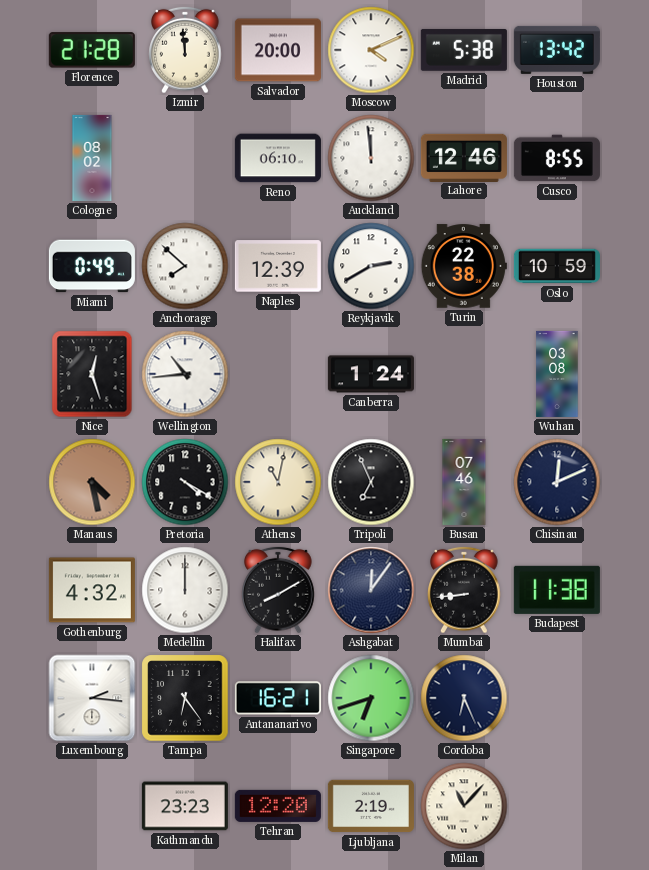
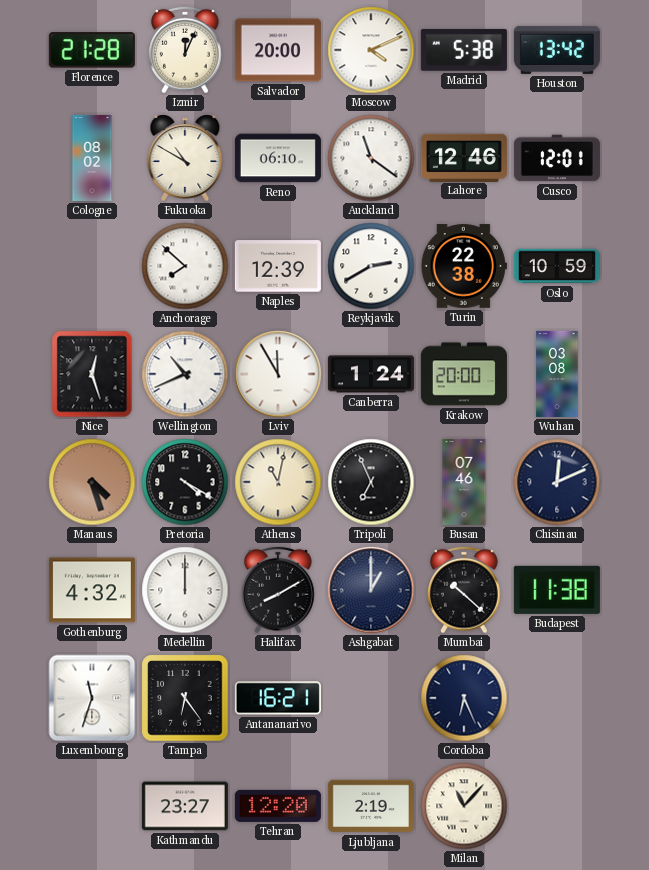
Izmir: 11:59 -> 12:04
Fukuoka: none -> 10:50
Auckland: 11:59 -> 11:21
Cusco: 8:55 -> 12:01
Miami: 0:49 -> none
Wellington: 10:44 -> 10:41
Lviv: none -> 11:55
Krakow: none -> 20:00
Manaus: 4:28 -> 4:27
Ashgabat: 12:06 -> 1:00
Mumbai: 8:44 -> 10:22
Luxembourg: 2:16 -> 11:33
Singapore: 6:42 -> none
Kathmandu: 23:23 -> 23:27
